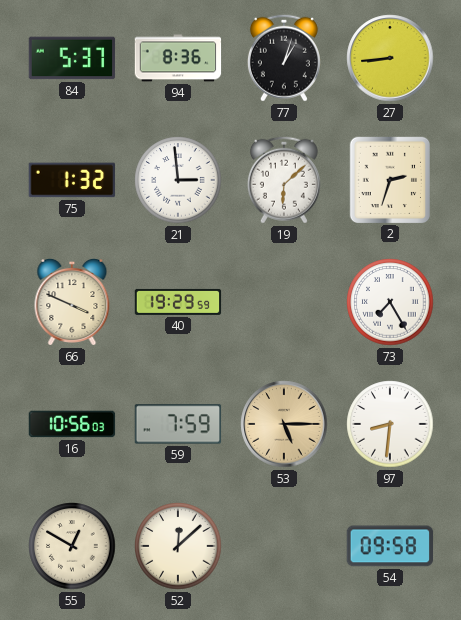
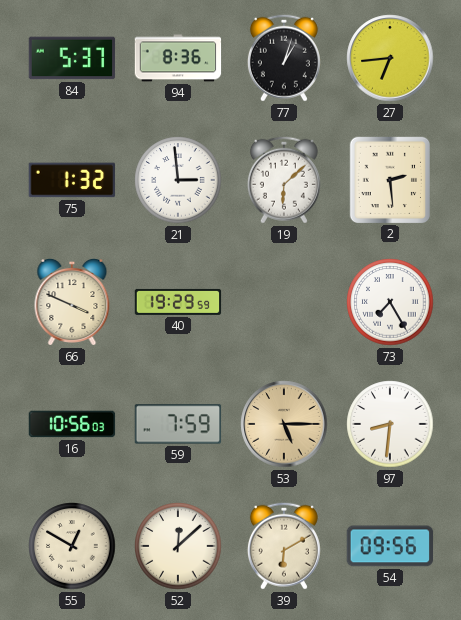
27: 8:44 -> 6:44
2: 2:33 -> 2:29
39: none -> 6:10
54: 09:58 -> 09:56
